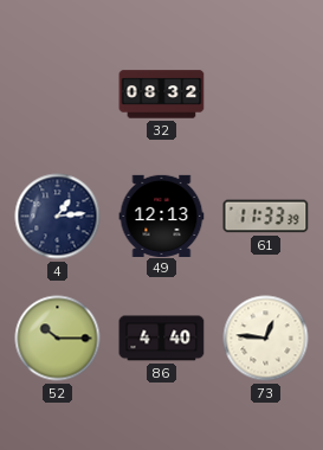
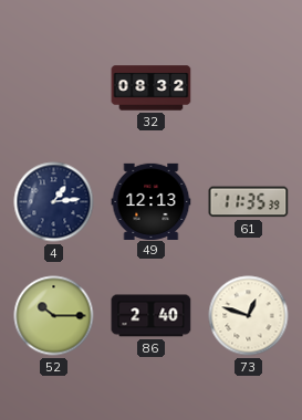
61: 11:33 -> 11:35
86: 4:40 -> 2:40
73: 12:46 -> 12:48
